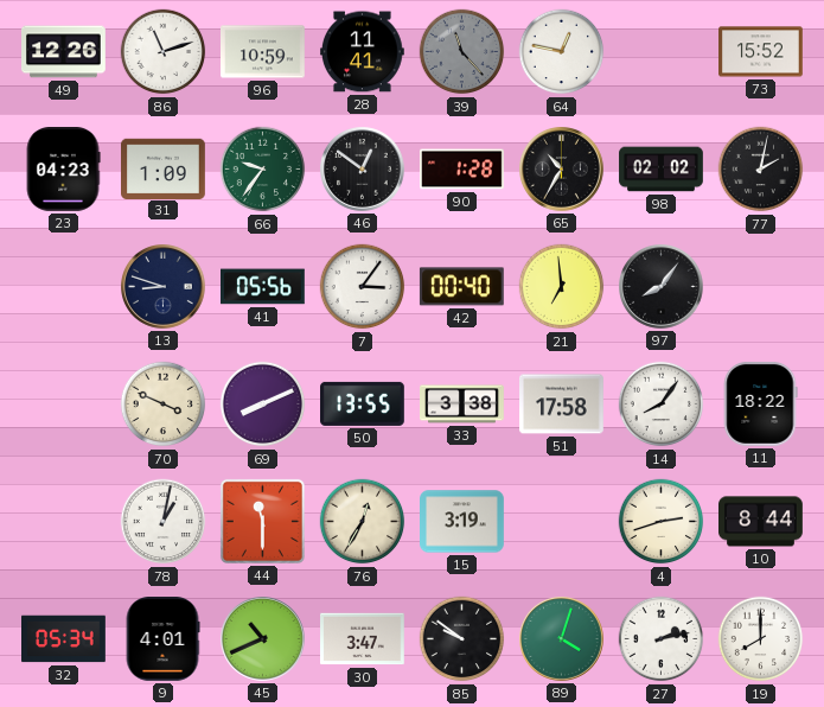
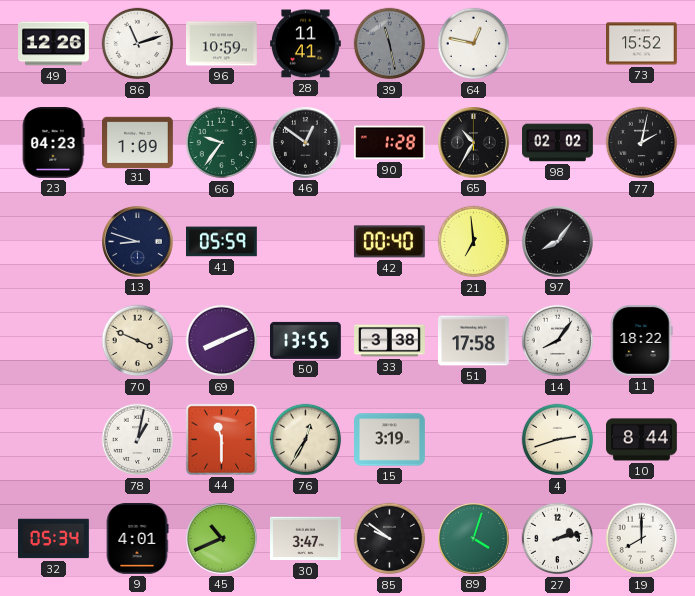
39: 11:23 -> 11:28
41: 05:56 -> 05:59
7: 3:06 -> none
